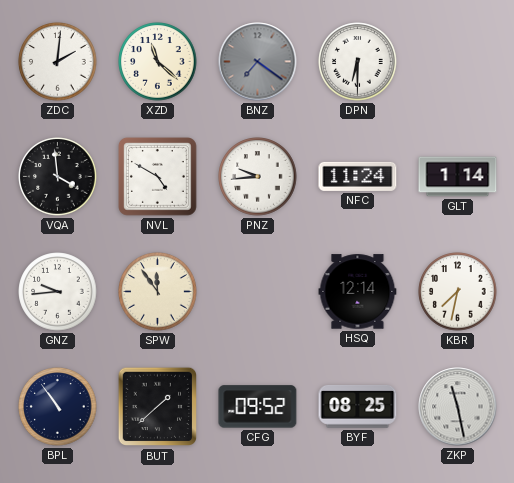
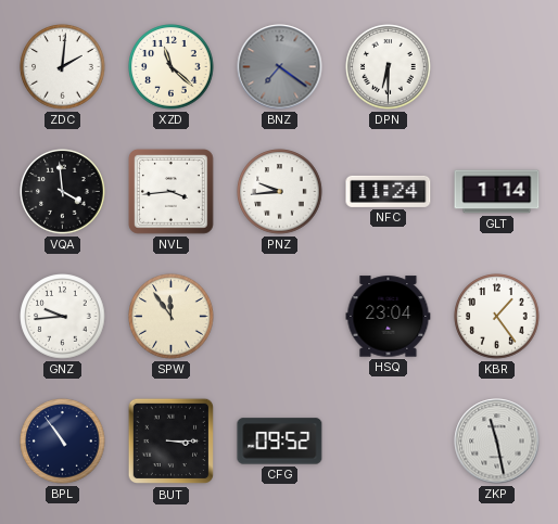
NVL: 4:50 -> 3:44
HSQ: 12:14 -> 23:04
KBR: 7:32 -> 1:24
BUT: 1:38 -> 3:15
BYF: 08:25 -> none
